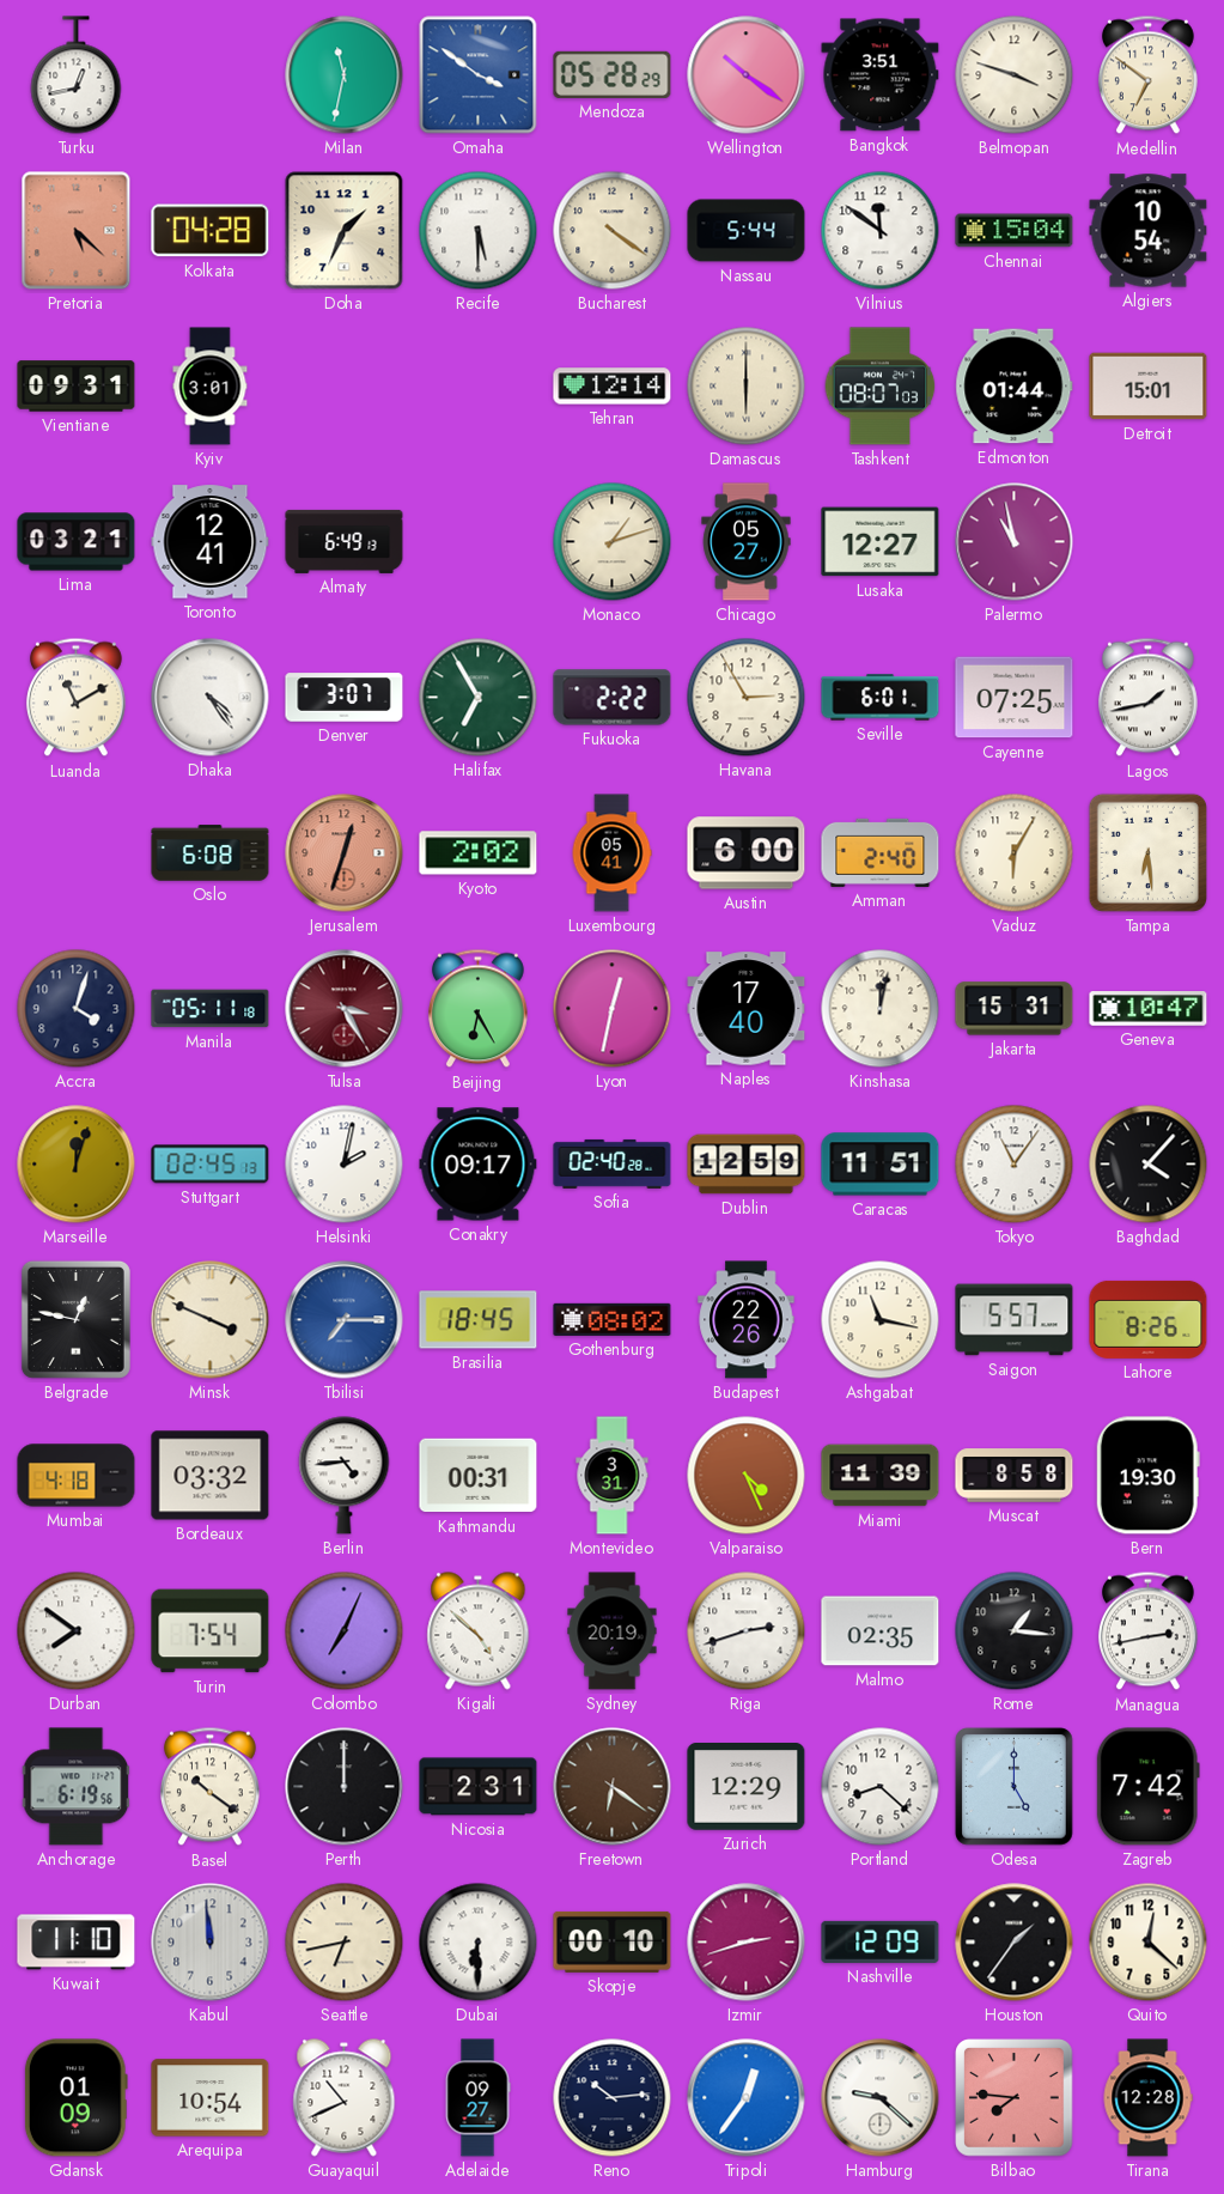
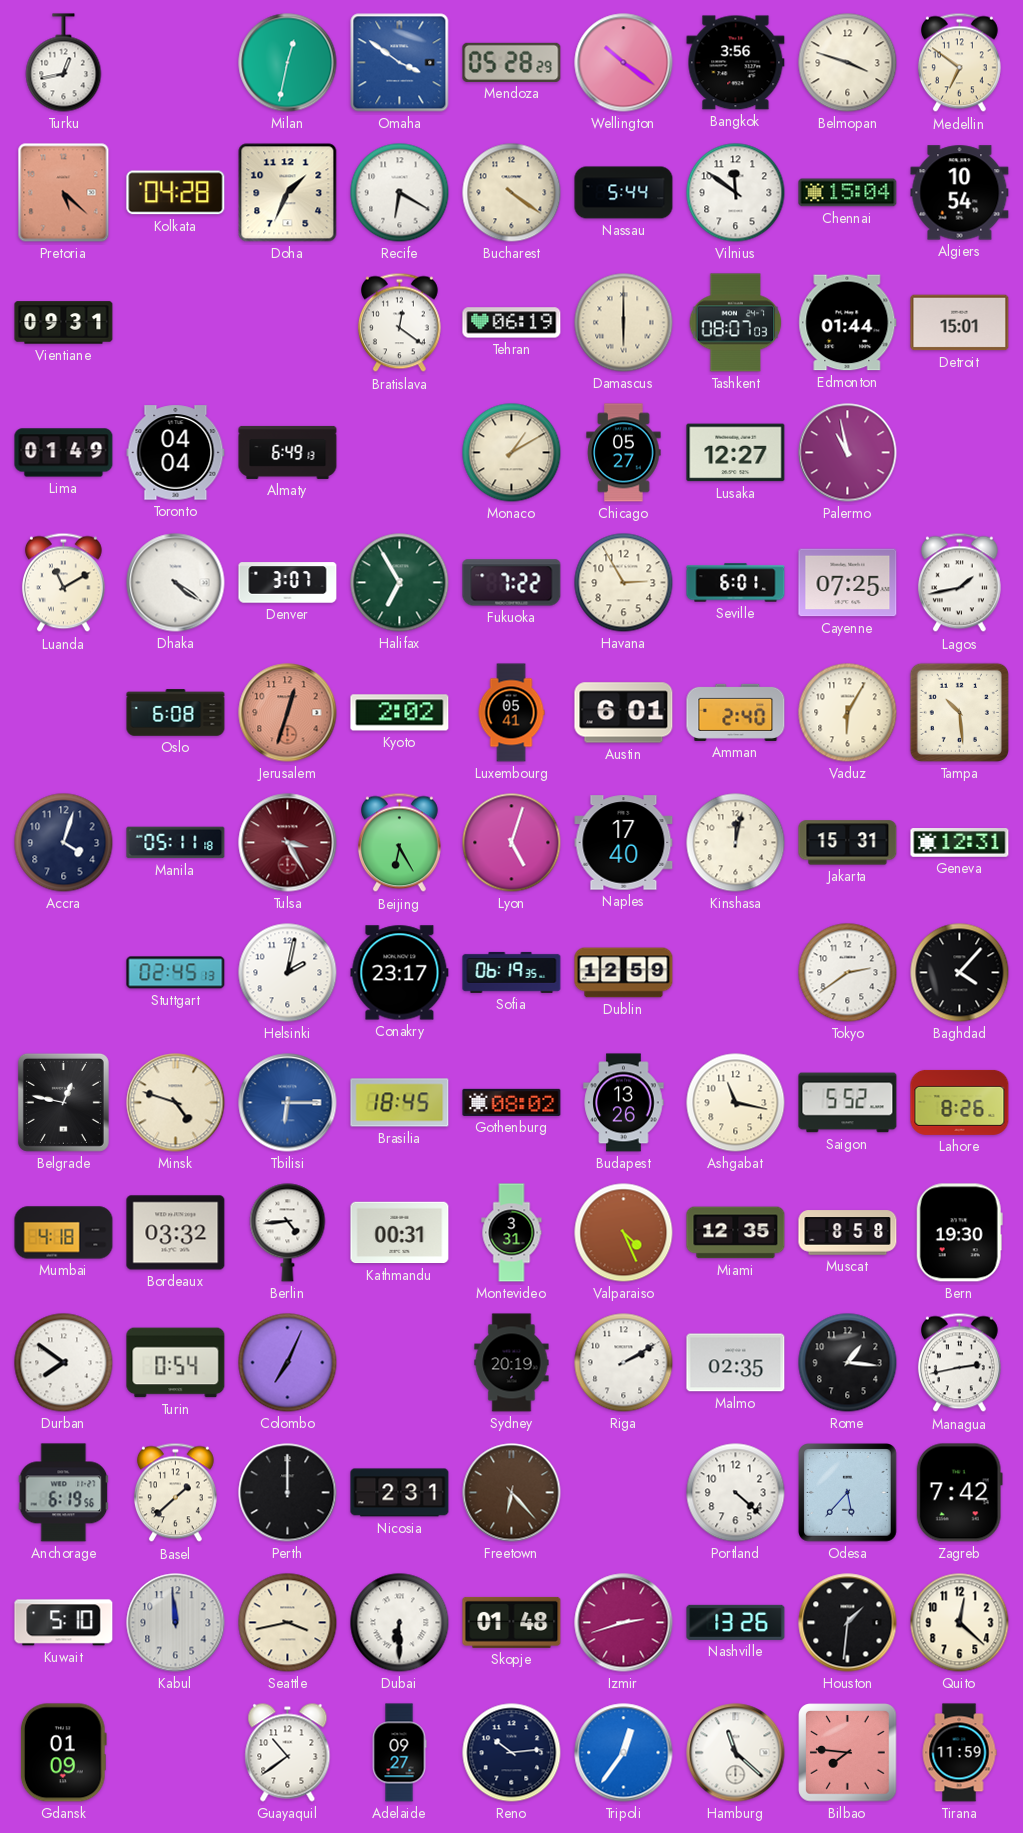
Milan: 11:32 -> 12:32
Bangkok: 3:51 -> 3:56
Recife: 5:30 -> 6:20
Kyiv: 3:01 -> none
Bratislava: none -> 12:21
Tehran: 12:14 -> 06:19
Lima: 03:21 -> 01:49
Toronto: 12:41 -> 04:04
Monaco: 1:12 -> 1:10
Dhaka: 4:24 -> 4:21
Fukuoka: 2:22 -> 7:22
Austin: 6:00 -> 6:01
Tampa: 6:29 -> 10:29
Lyon: 12:32 -> 5:03
Geneva: 10:47 -> 12:31
Marseille: 12:03 -> none
Conakry: 09:17 -> 23:17
Sofia: 02:40 -> 06:19
Caracas: 11:51 -> none
Tokyo: 11:06 -> 2:39
Minsk: 3:49 -> 4:48
Tbilisi: 7:15 -> 6:15
Budapest: 22:26 -> 13:26
Saigon: 5:57 -> 5:52
Miami: 11:39 -> 12:35
Turin: 7:54 -> 0:54
Kigali: 4:52 -> none
Riga: 2:42 -> 2:10
Basel: 10:21 -> 1:38
Freetown: 6:21 -> 6:23
Zurich: 12:29 -> none
Portland: 8:22 -> 4:22
Odesa: 5:00 -> 5:37
Kuwait: 11:10 -> 5:10
Seattle: 6:43 -> 3:43
Skopje: 00:10 -> 01:48
Nashville: 12:09 -> 13:26
Houston: 1:36 -> 1:31
Arequipa: 10:54 -> none
Guayaquil: 10:41 -> 10:39
Hamburg: 9:22 -> 11:22
Tirana: 12:28 -> 11:59
